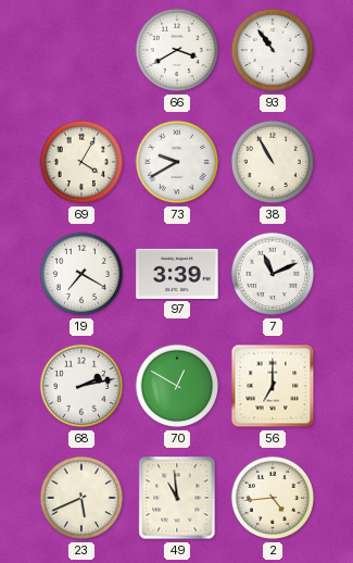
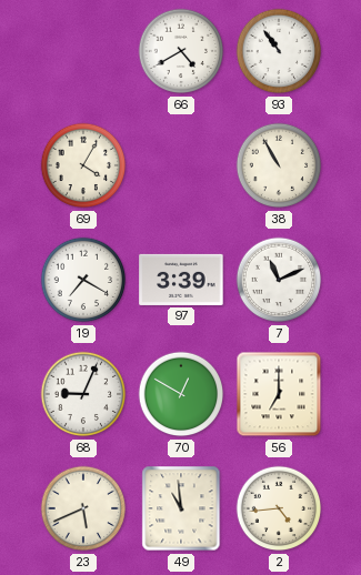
66: 3:40 -> 4:40
73: 9:40 -> none
68: 2:13 -> 9:04
